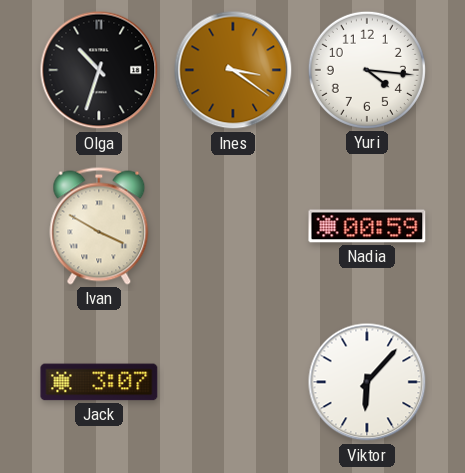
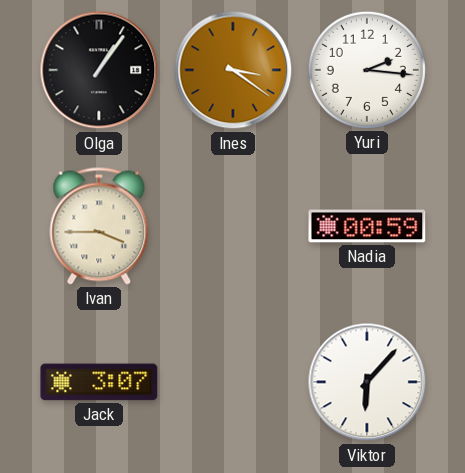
Olga: 10:33 -> 1:06
Yuri: 4:16 -> 2:16
Ivan: 3:50 -> 3:45
